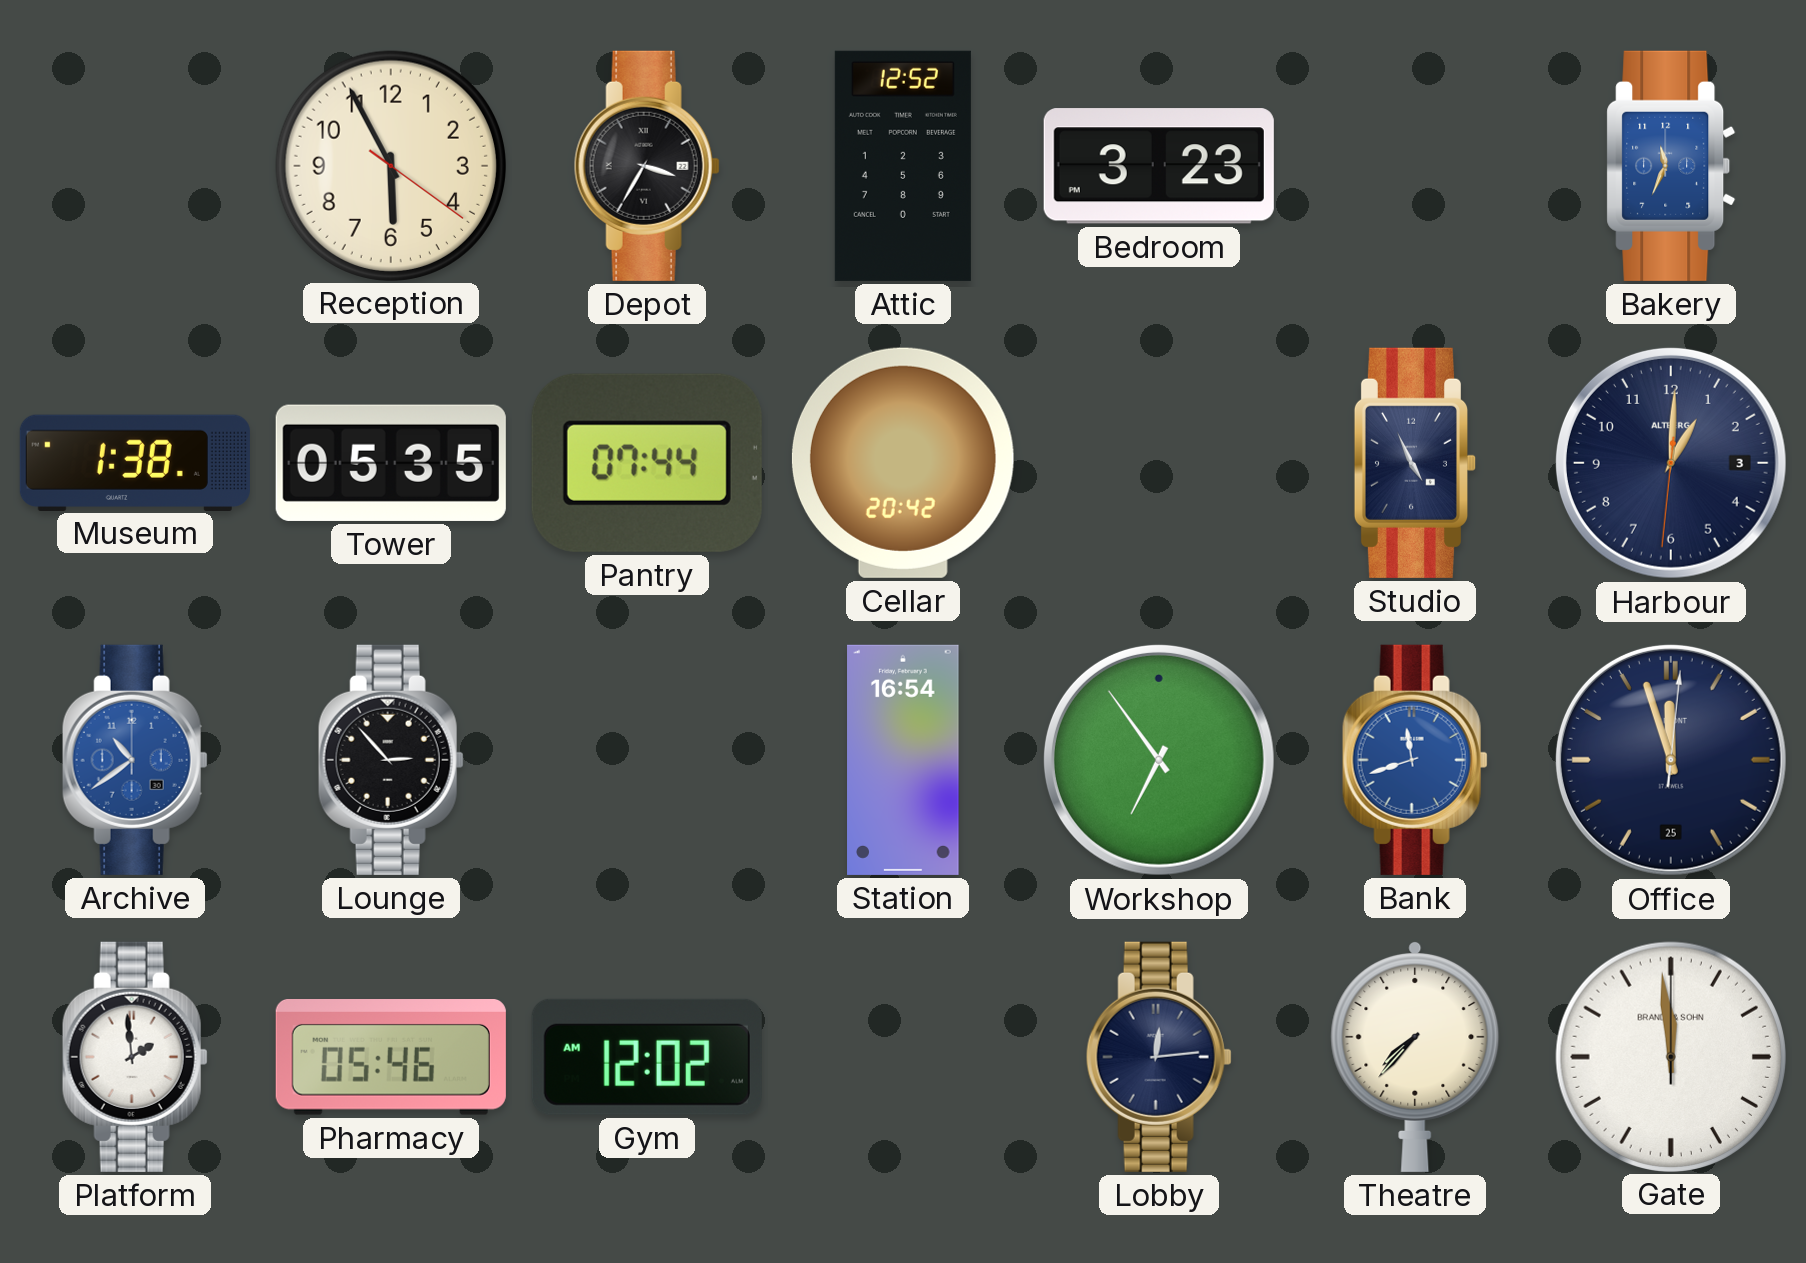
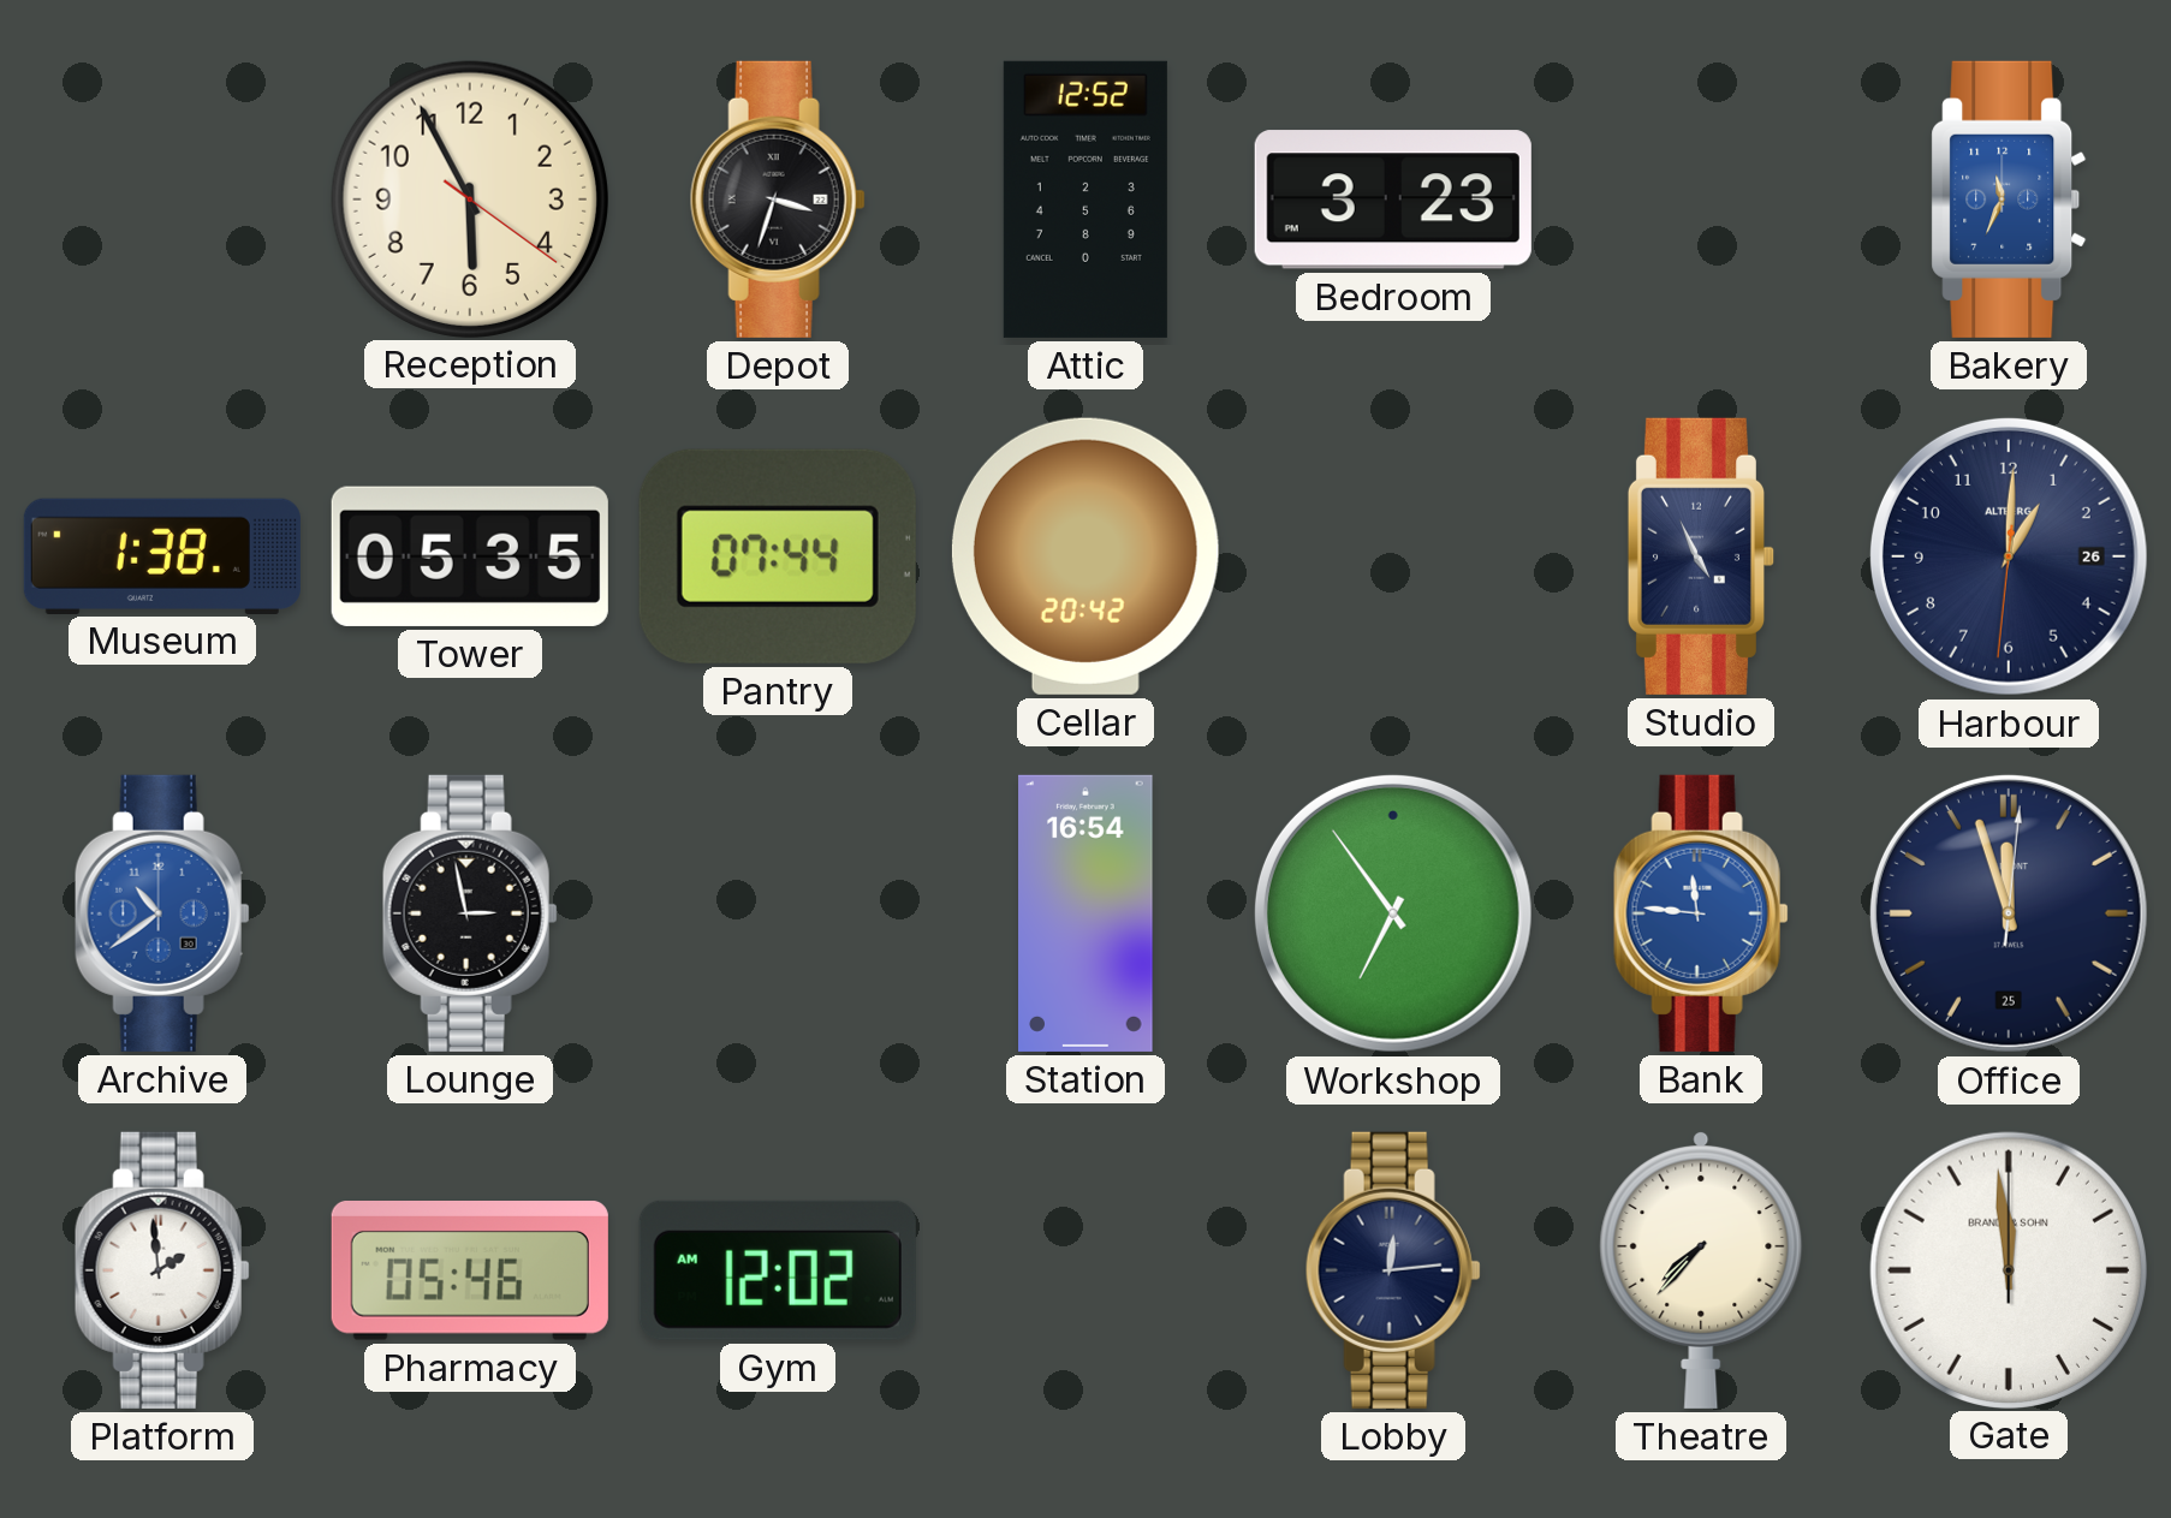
Depot: 3:35 -> 3:33
Harbour date: 3 -> 26
Lounge: 2:53 -> 2:58
Bank: 11:42 -> 11:46
